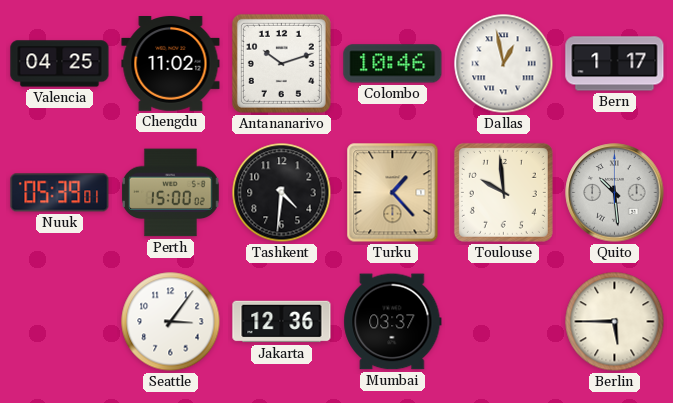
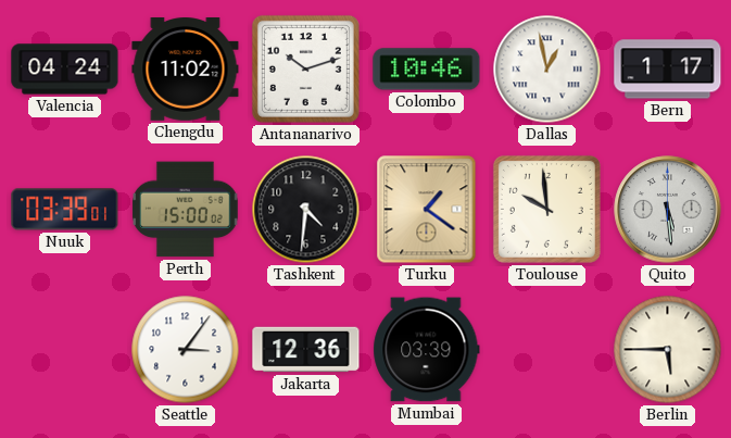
Valencia: 04:25 -> 04:24
Nuuk: 05:39 -> 03:39
Turku: 1:23 -> 1:21
Quito: 10:29 -> 5:29
Mumbai: 03:37 -> 03:39
